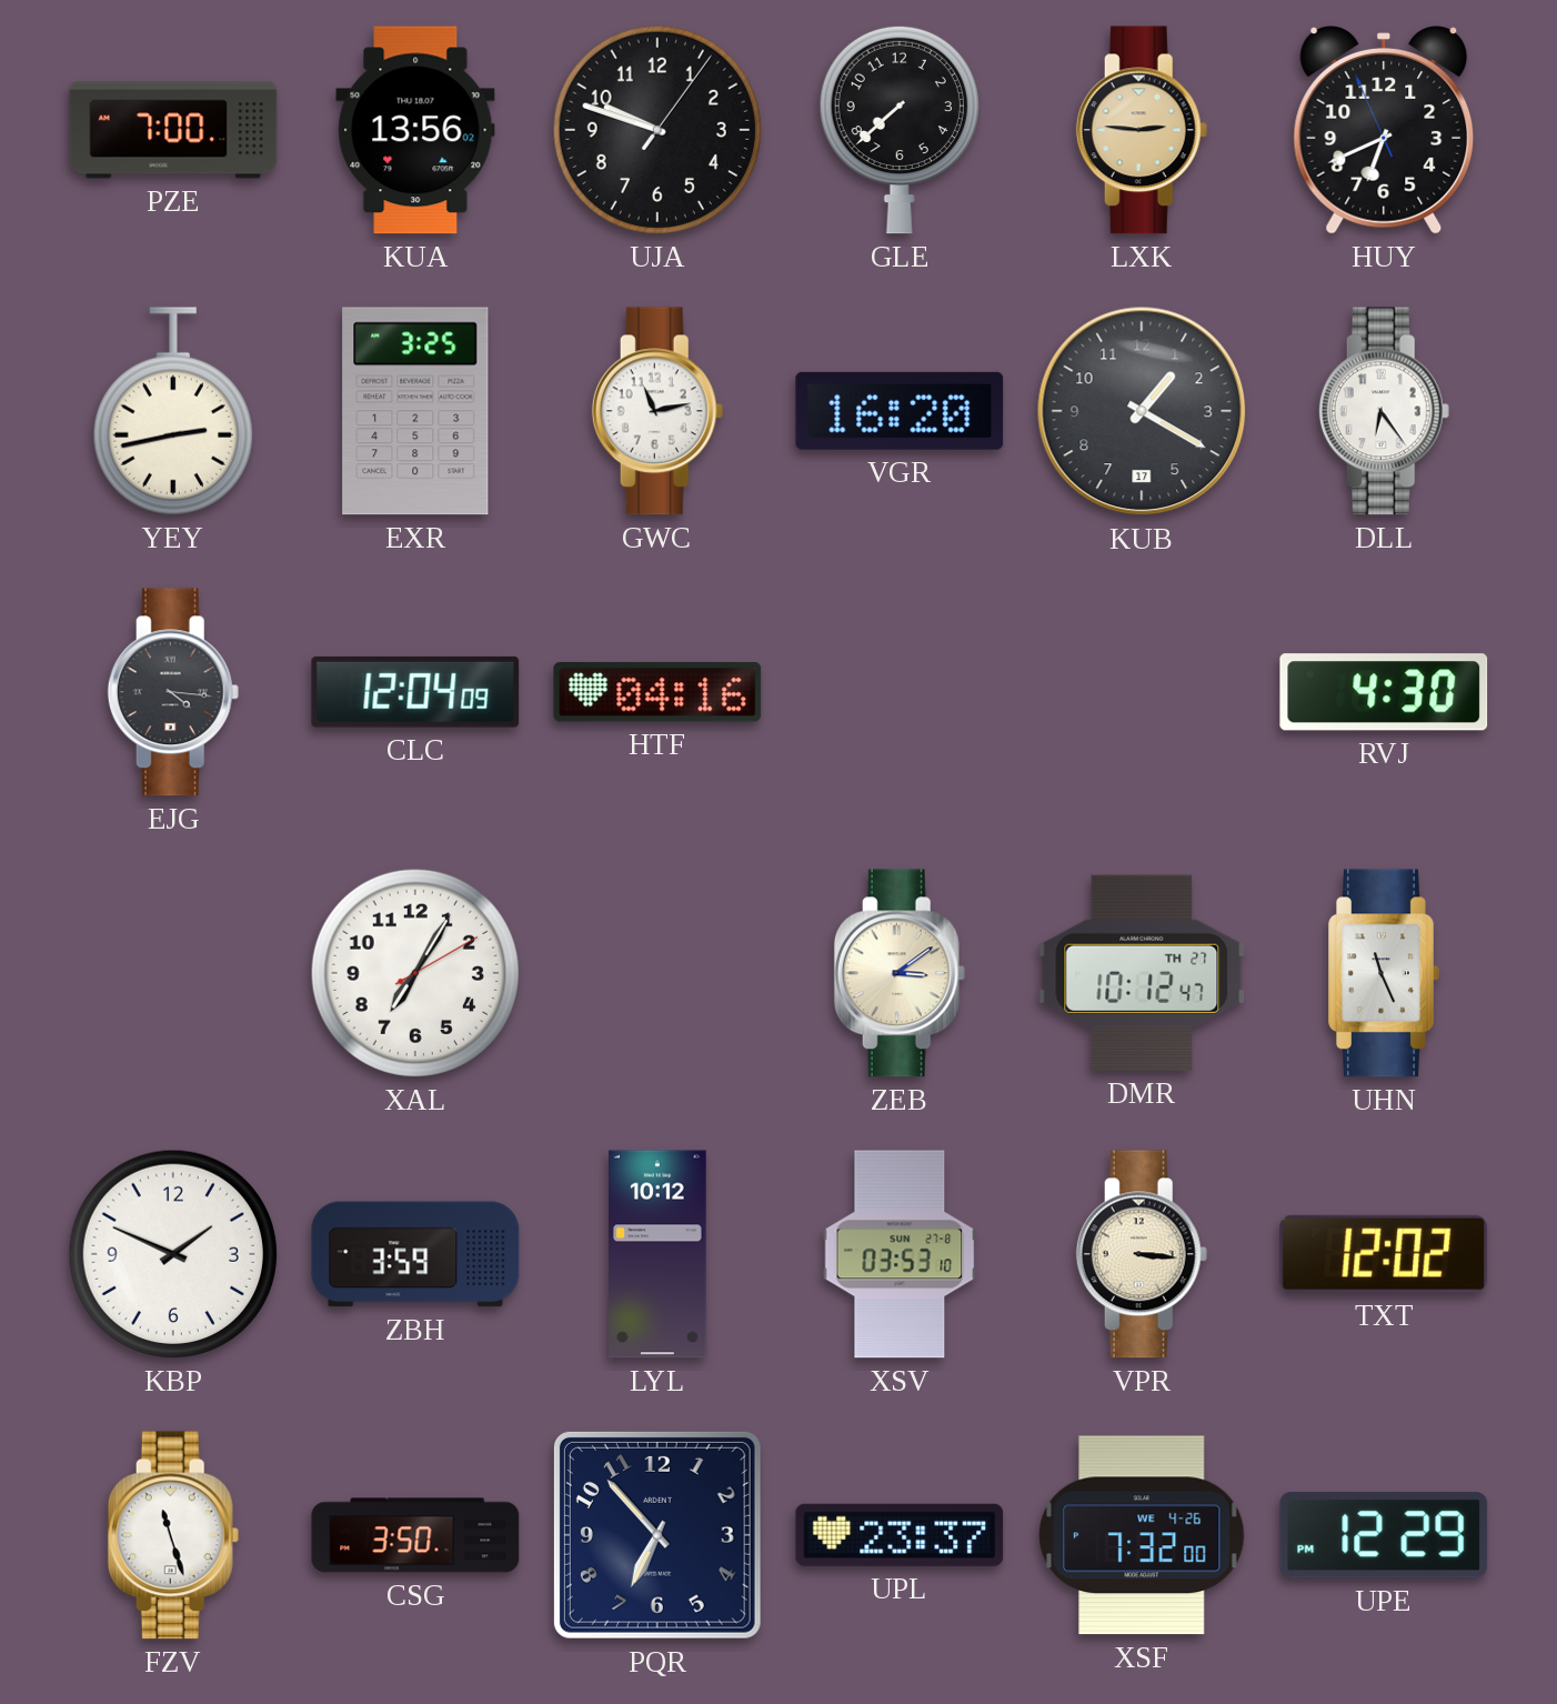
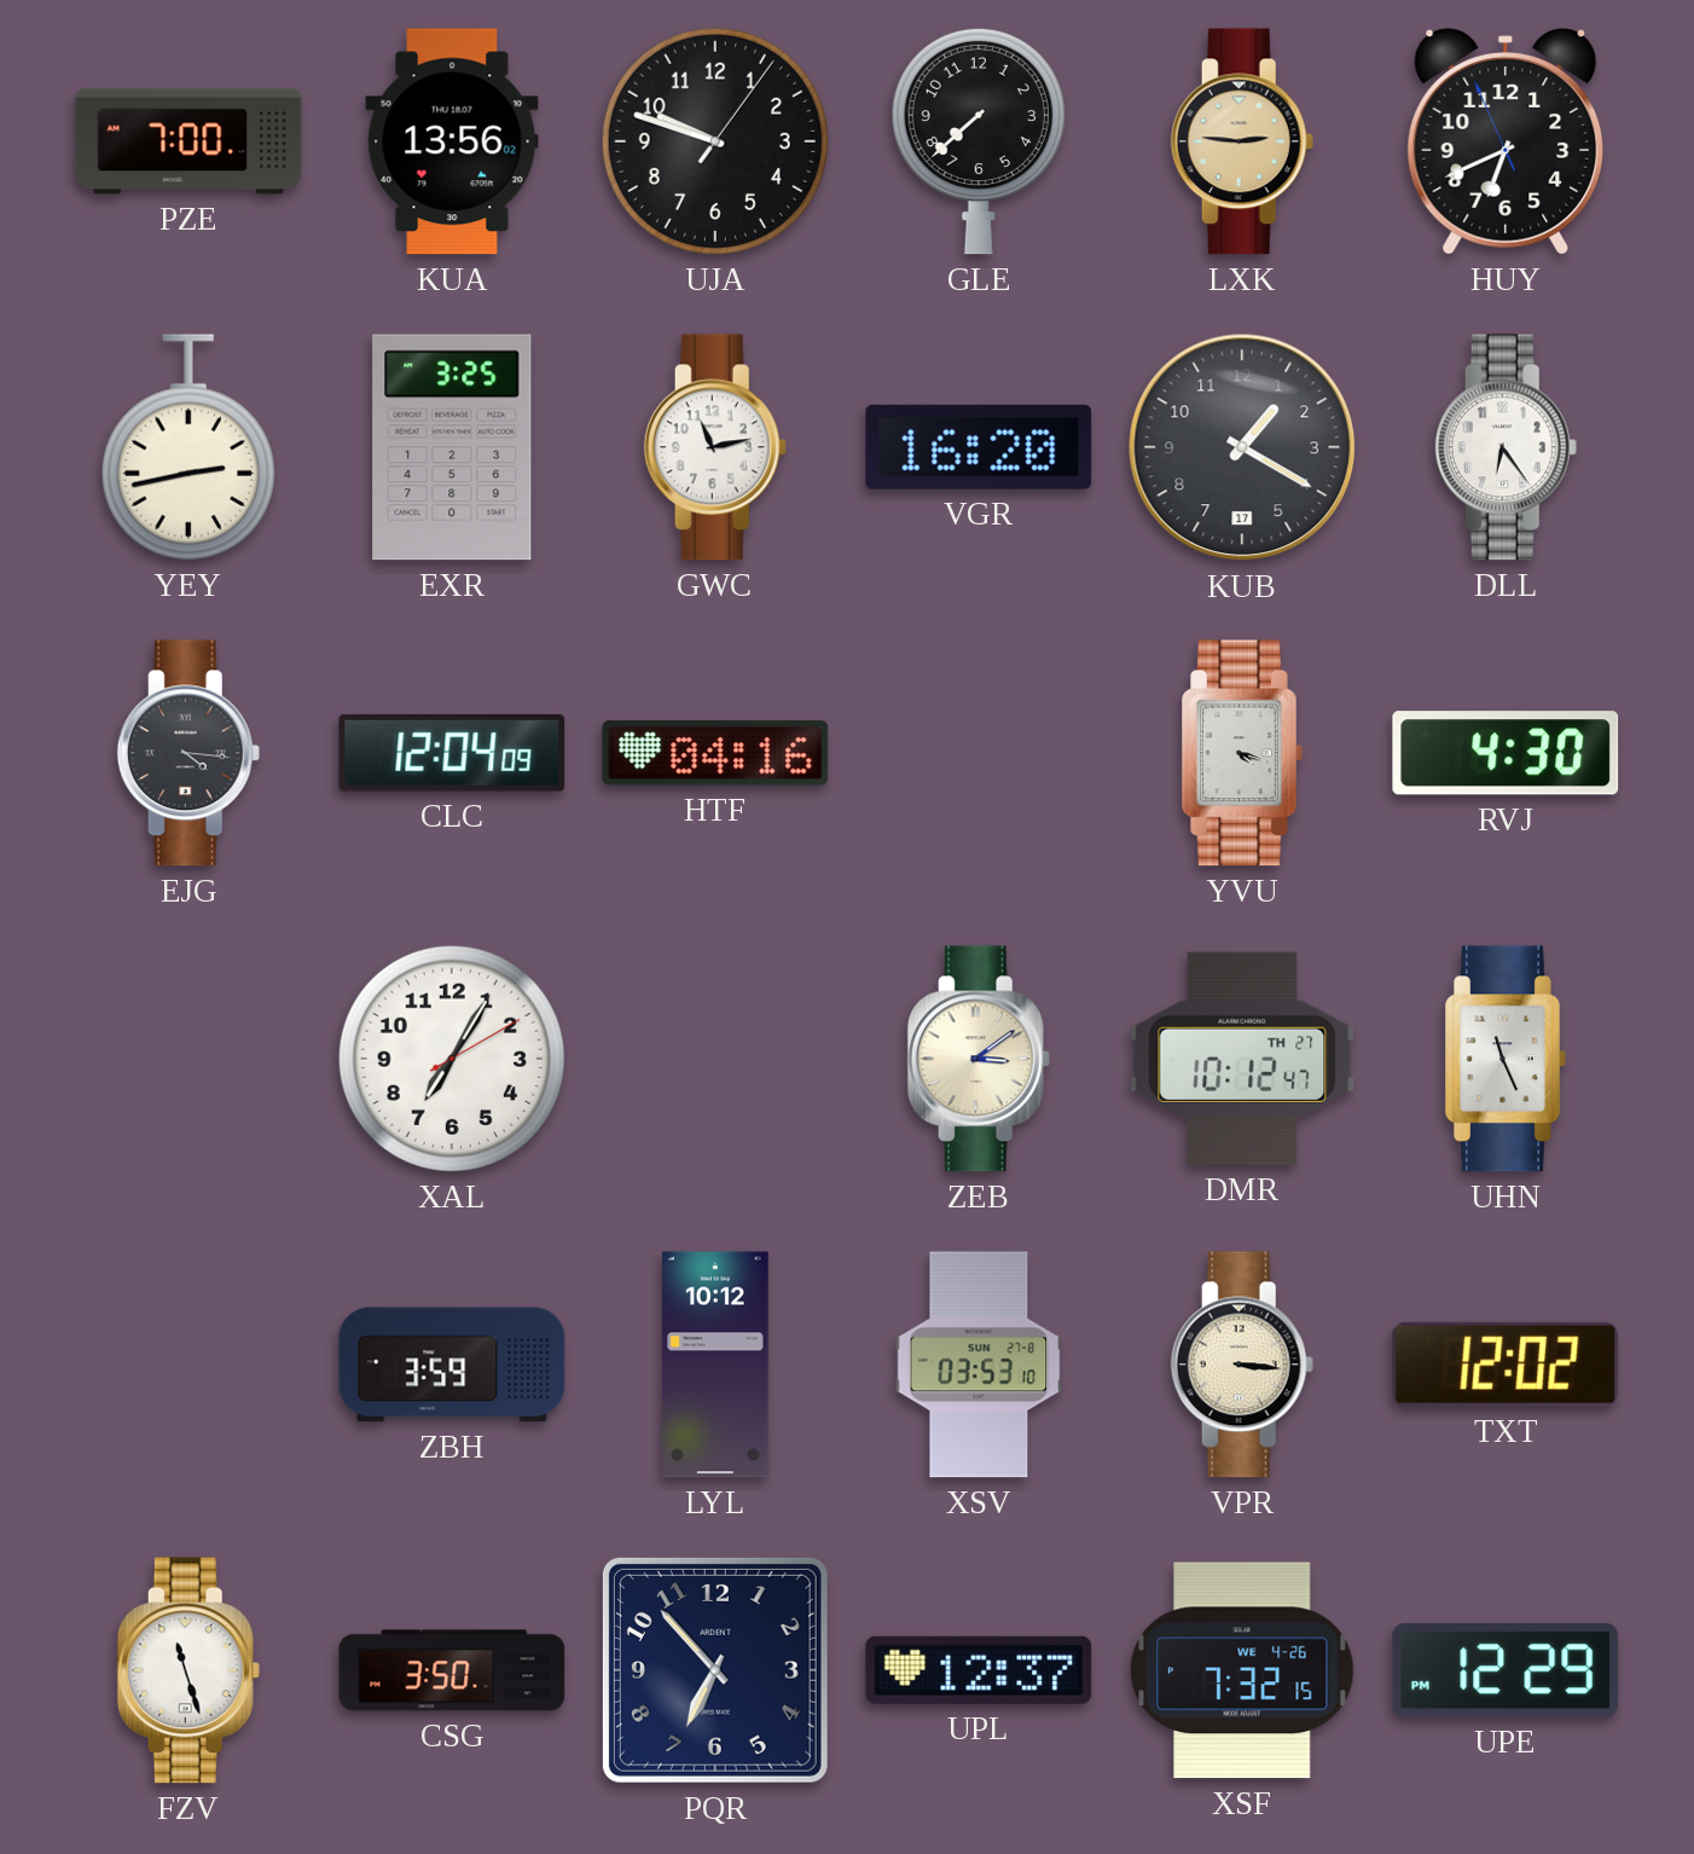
YVU: none -> 4:18
KBP: 1:49 -> none
UPL: 23:37 -> 12:37
XSF: 7:32:00 -> 7:32:15
